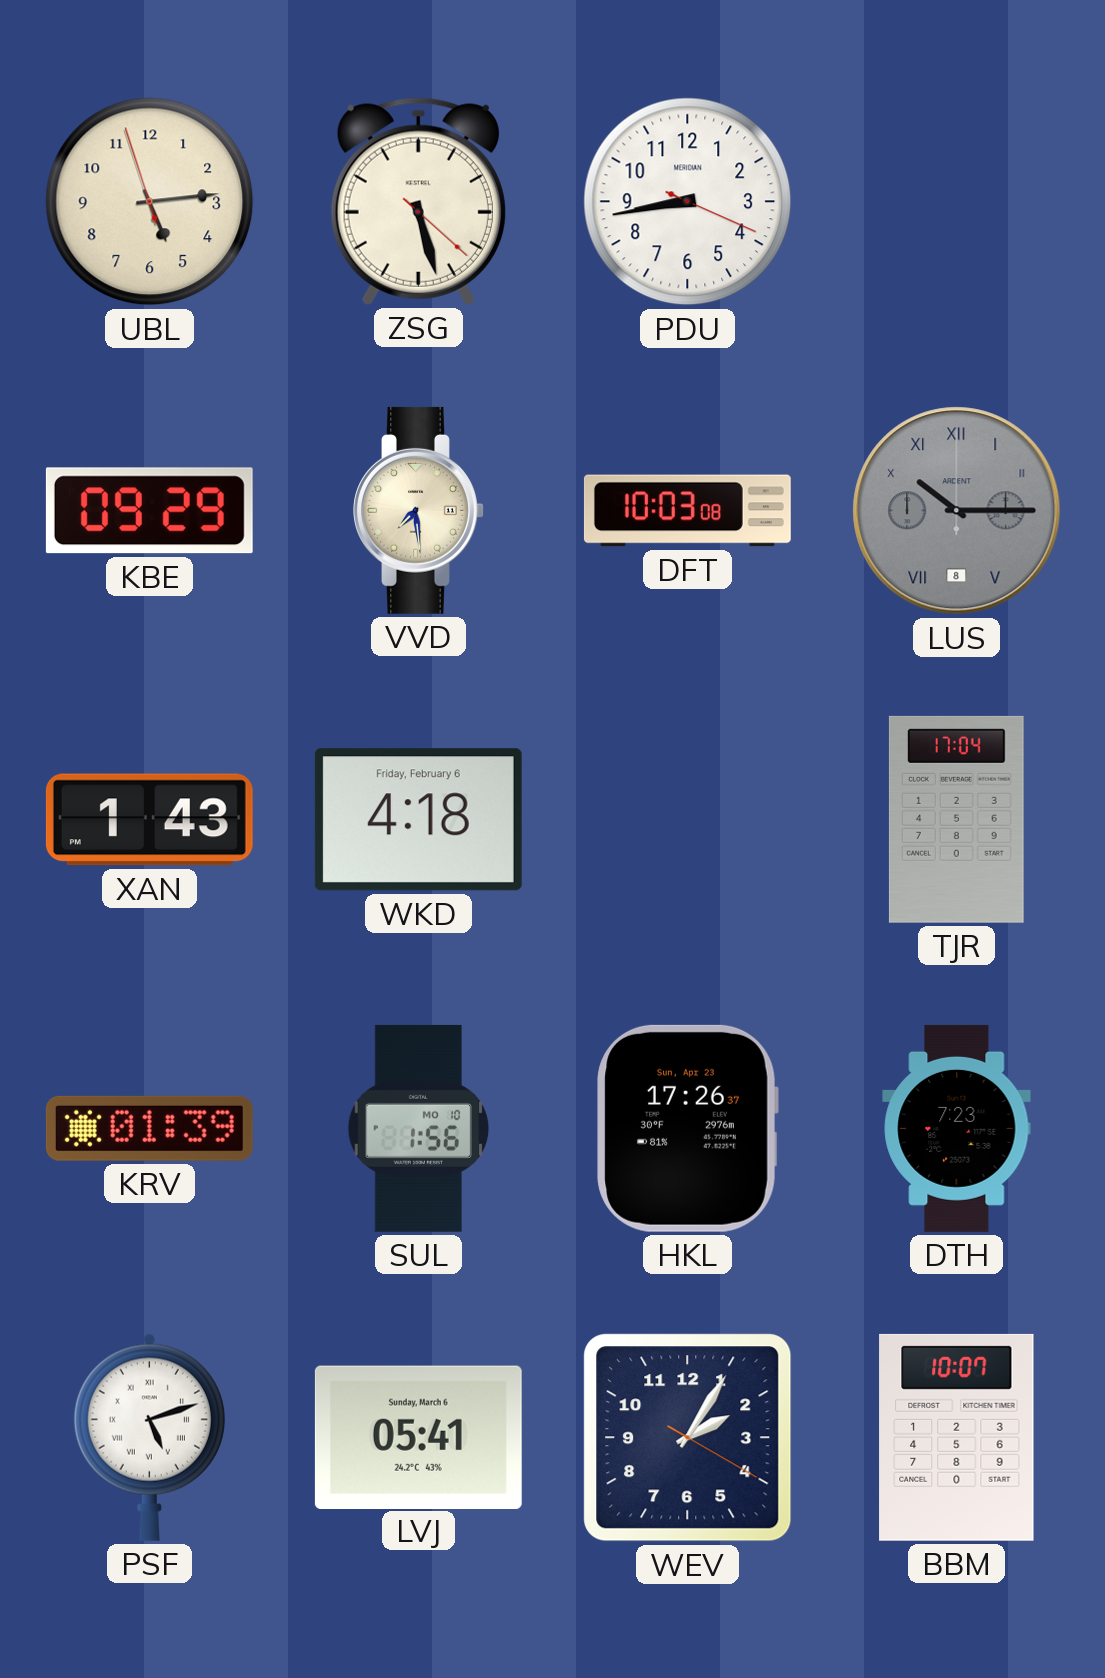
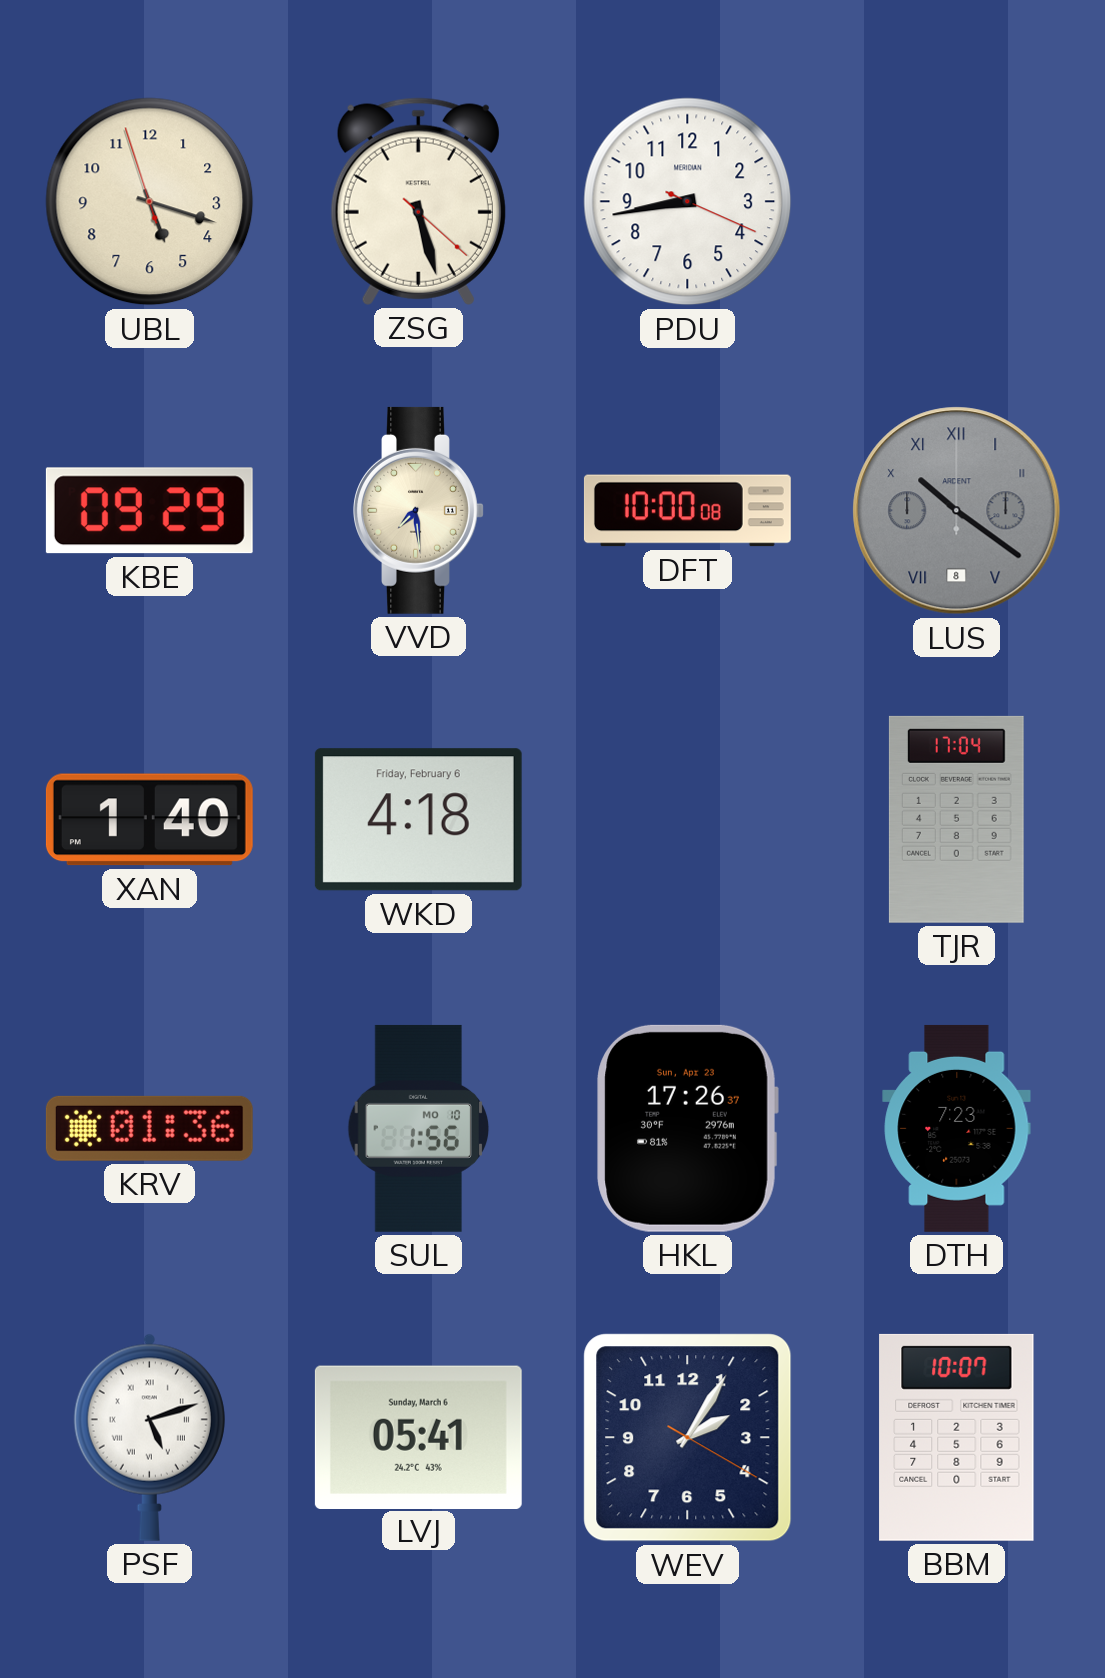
UBL: 5:13 -> 5:17
DFT: 10:03 -> 10:00
LUS: 10:15 -> 10:21
XAN: 1:43 -> 1:40
KRV: 01:39 -> 01:36
